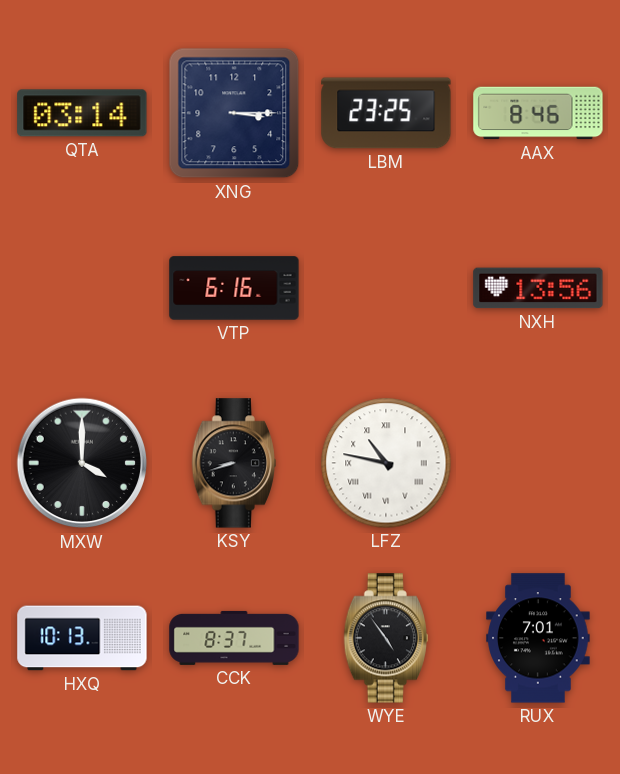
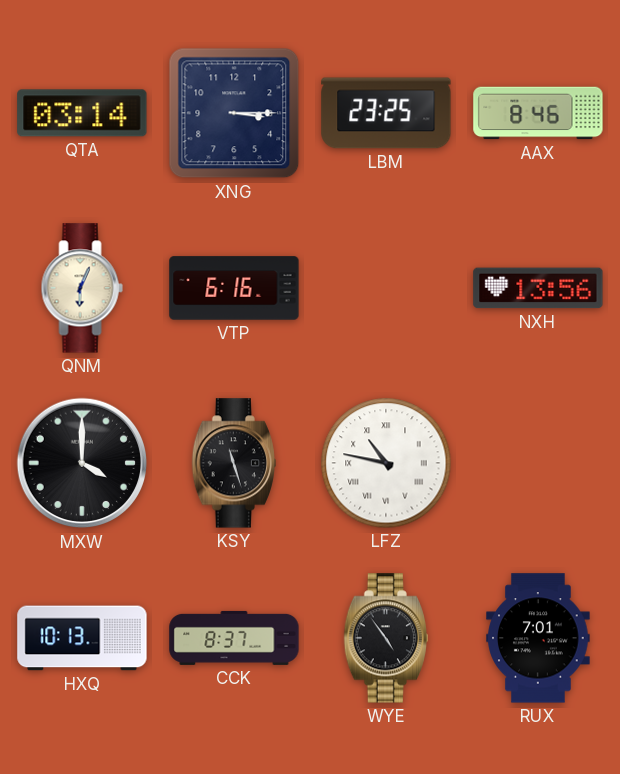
QNM: none -> 6:04
KSY: 8:42 -> 11:27
